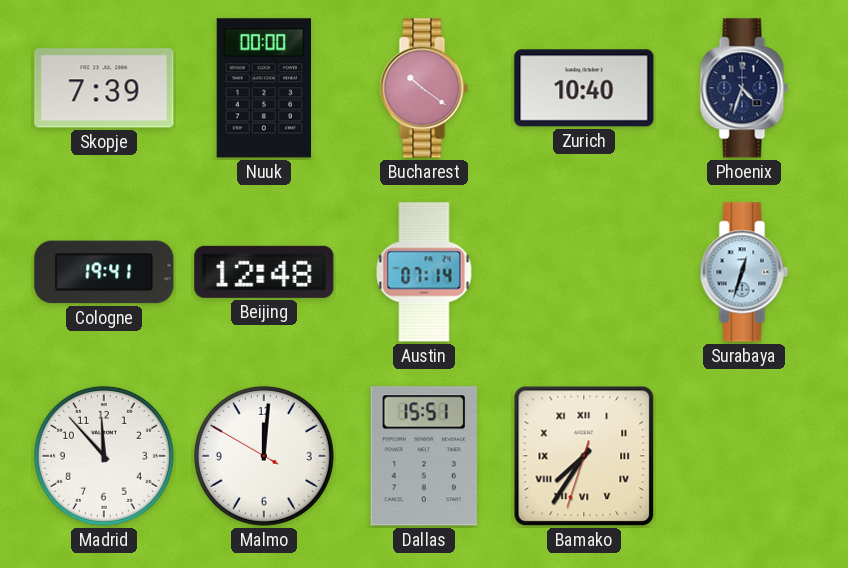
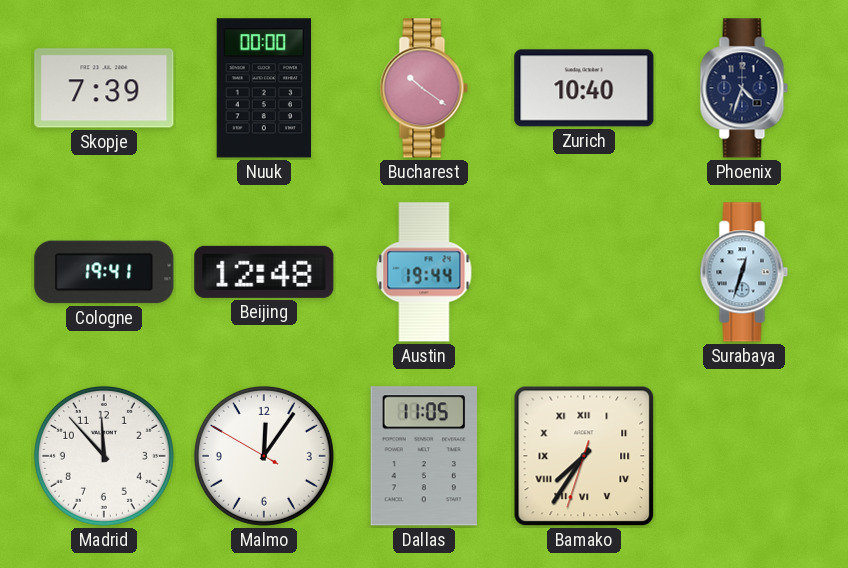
Austin: 07:14 -> 19:44
Malmo: 12:00 -> 12:05
Dallas: 15:51 -> 11:05
